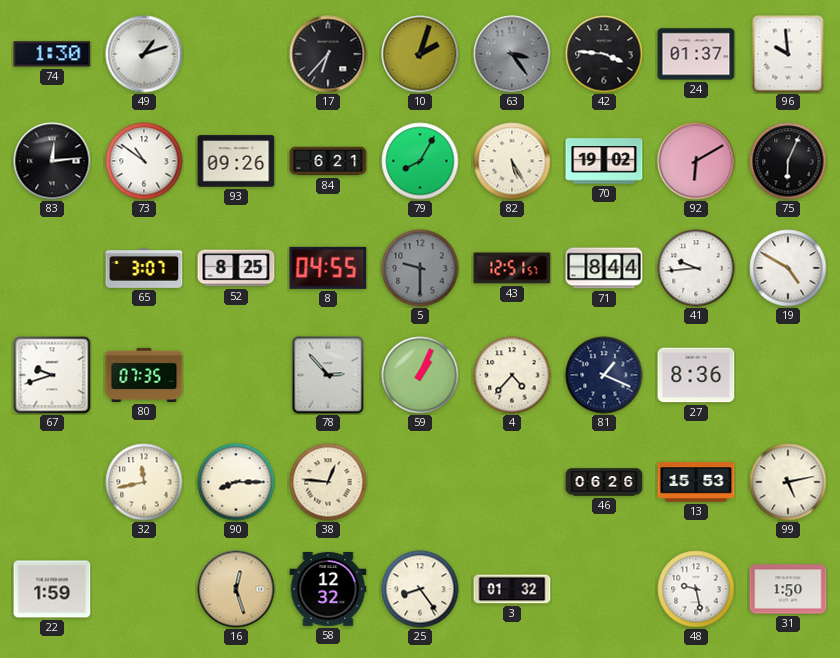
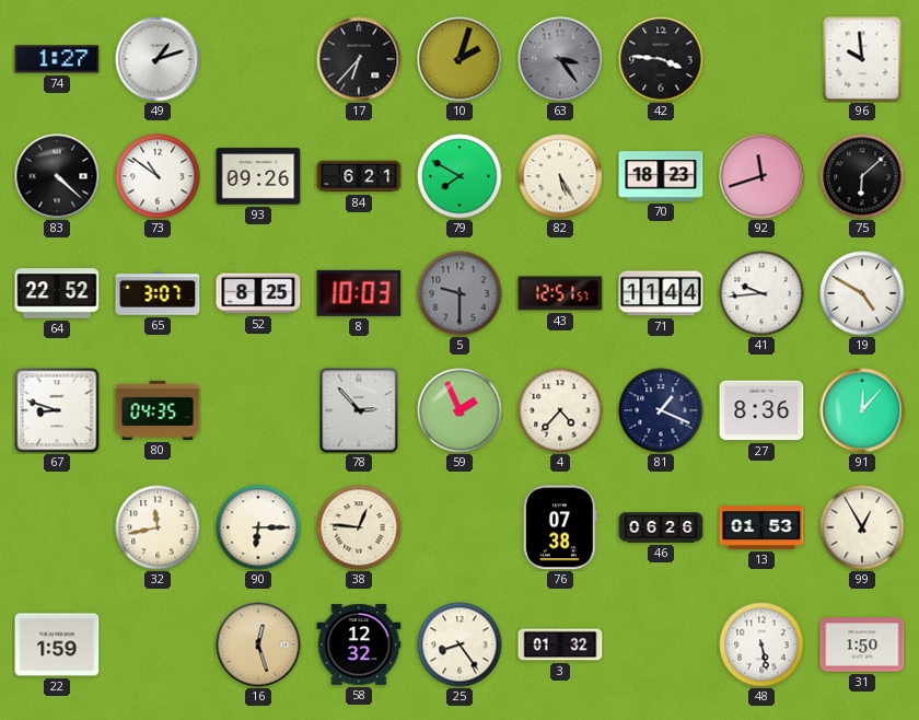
74: 1:30 -> 1:27
24: 01:37 -> none
83: 12:14 -> 4:22
79: 8:05 -> 7:50
70: 19:02 -> 18:23
92: 6:10 -> 11:42
75: 6:04 -> 6:08
64: none -> 22:52
8: 04:55 -> 10:03
71: 8:44 -> 11:44
67: 9:42 -> 8:48
80: 07:35 -> 04:35
59: 1:04 -> 1:56
91: none -> 12:07
90: 8:15 -> 6:15
76: none -> 07:38
13: 15:53 -> 01:53
99: 5:13 -> 12:55
48: 9:28 -> 5:28
